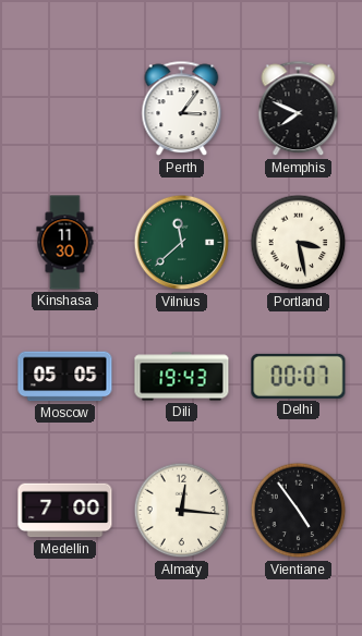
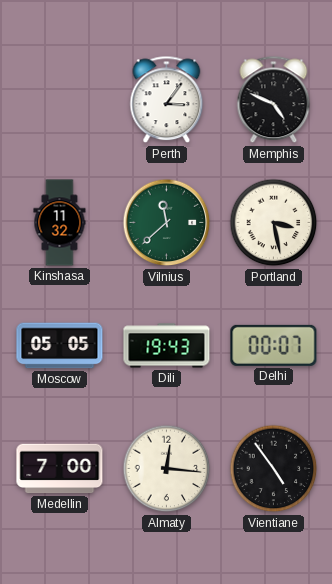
Memphis: 7:49 -> 4:49
Kinshasa: 11:30 -> 11:32
